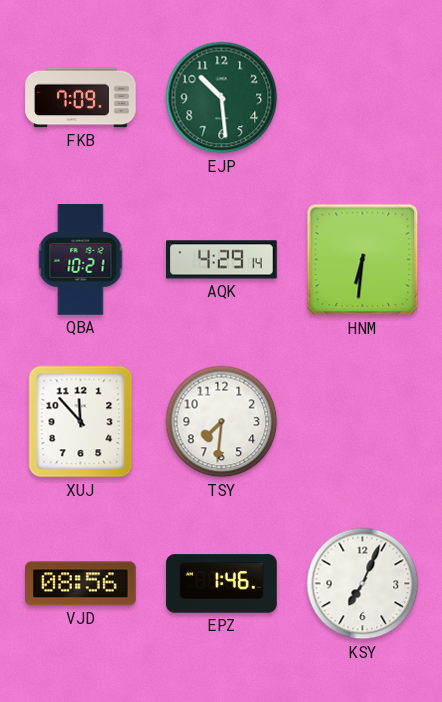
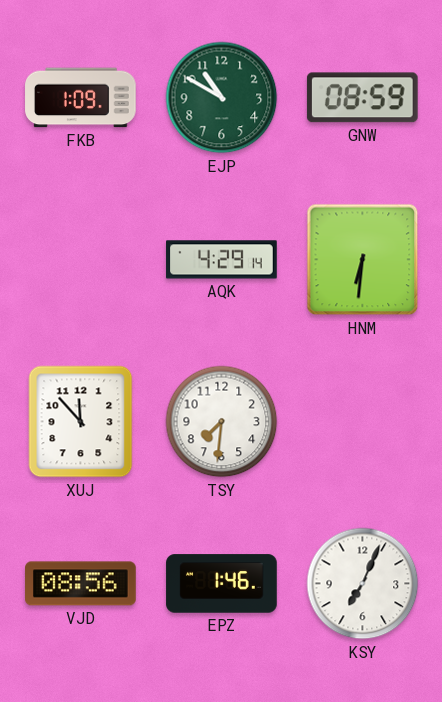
FKB: 7:09 -> 1:09
EJP: 10:29 -> 10:50
GNW: none -> 08:59
QBA: 10:21 -> none
